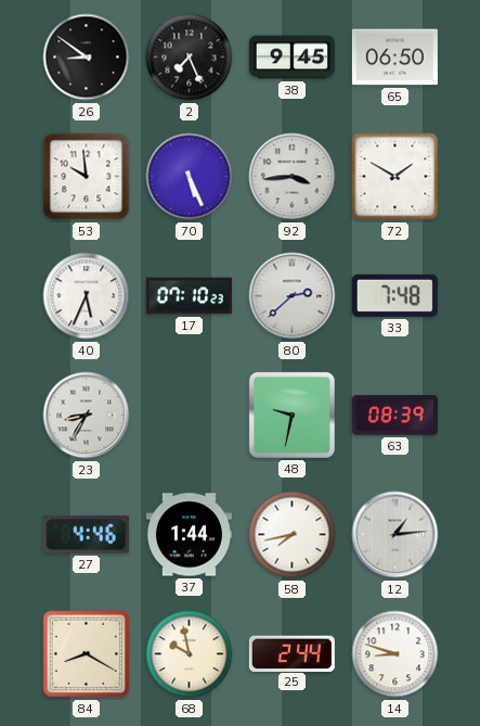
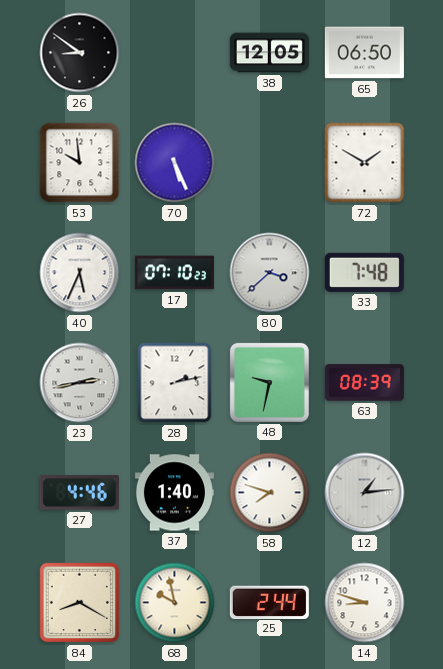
2: 7:26 -> none
38: 9:45 -> 12:05
92: 3:44 -> none
80: 2:38 -> 3:38
23: 8:35 -> 2:43
28: none -> 2:13
37: 1:44 -> 1:40
58: 7:43 -> 7:48
